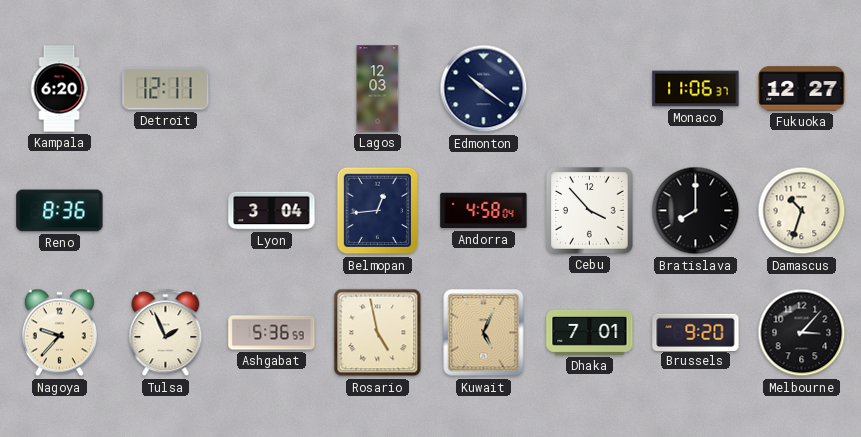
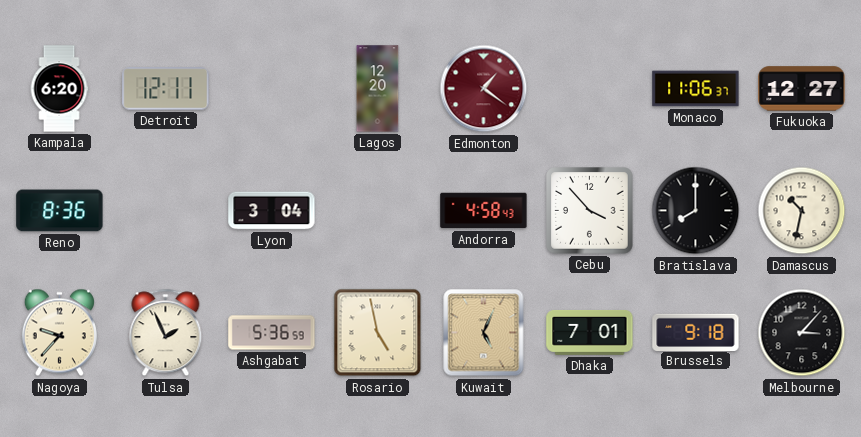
Lagos: 12:03 -> 12:20
Edmonton: 10:21 -> 1:21
Edmonton dial: navy -> burgundy
Belmopan: 12:44 -> none
Andorra: 4:58:04 -> 4:58:43
Damascus: 10:33 -> 10:32
Brussels: 9:20 -> 9:18
